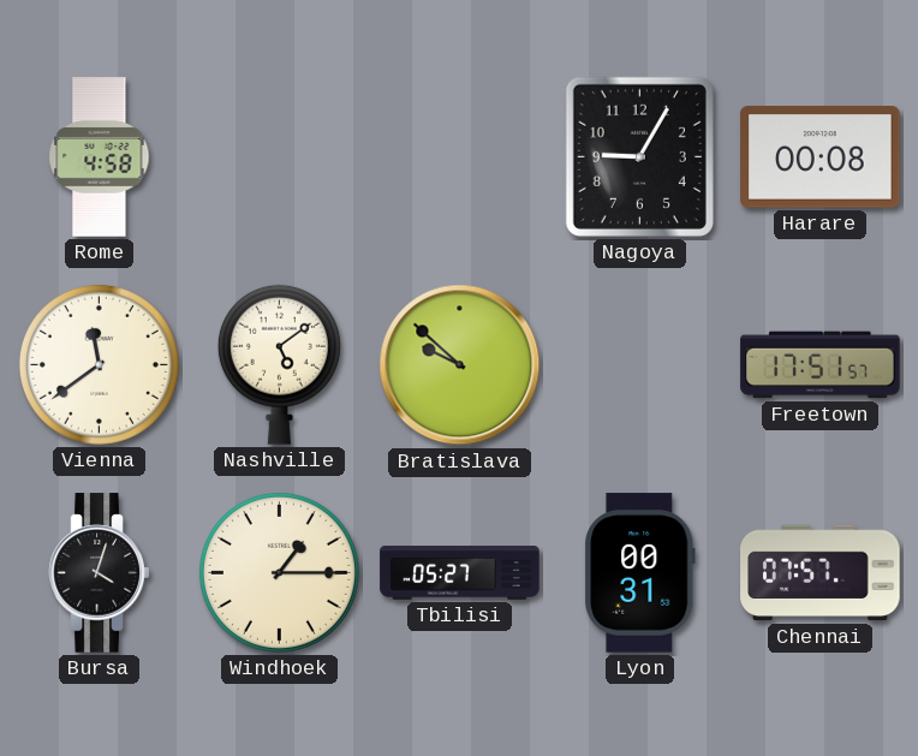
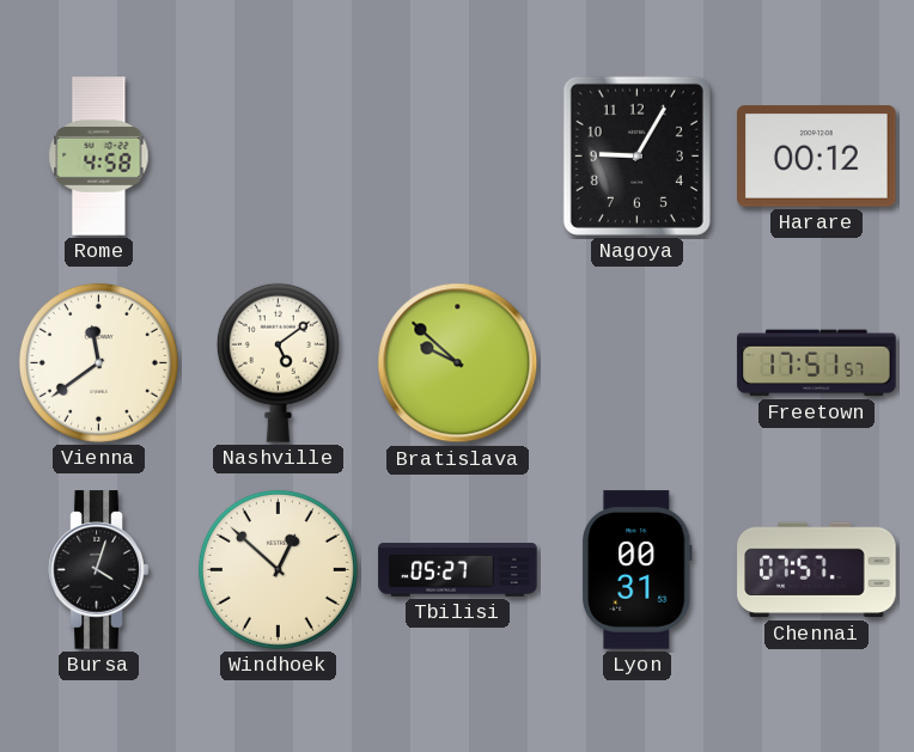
Harare: 00:08 -> 00:12
Windhoek: 1:15 -> 12:52
